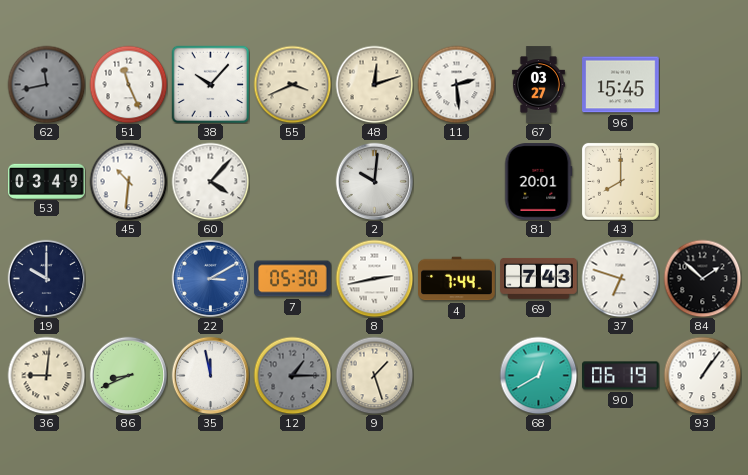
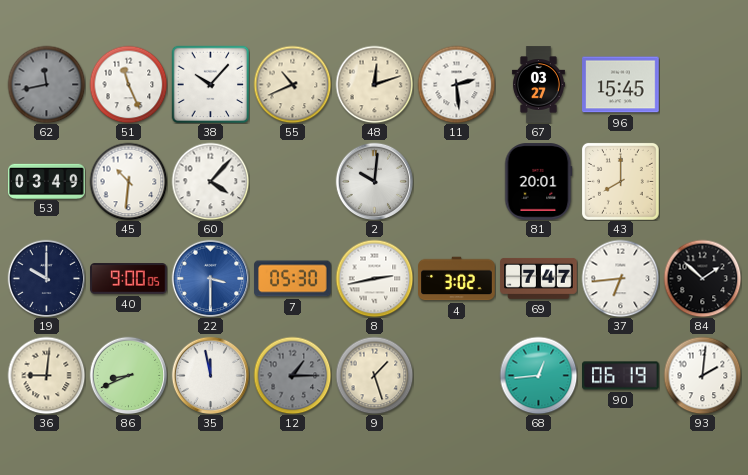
55: 3:41 -> 10:41
40: none -> 9:00
22: 3:10 -> 3:30
4: 7:44 -> 3:02
69: 7:43 -> 7:47
37: 6:48 -> 6:44
68: 12:40 -> 12:44
93: 1:06 -> 2:01
